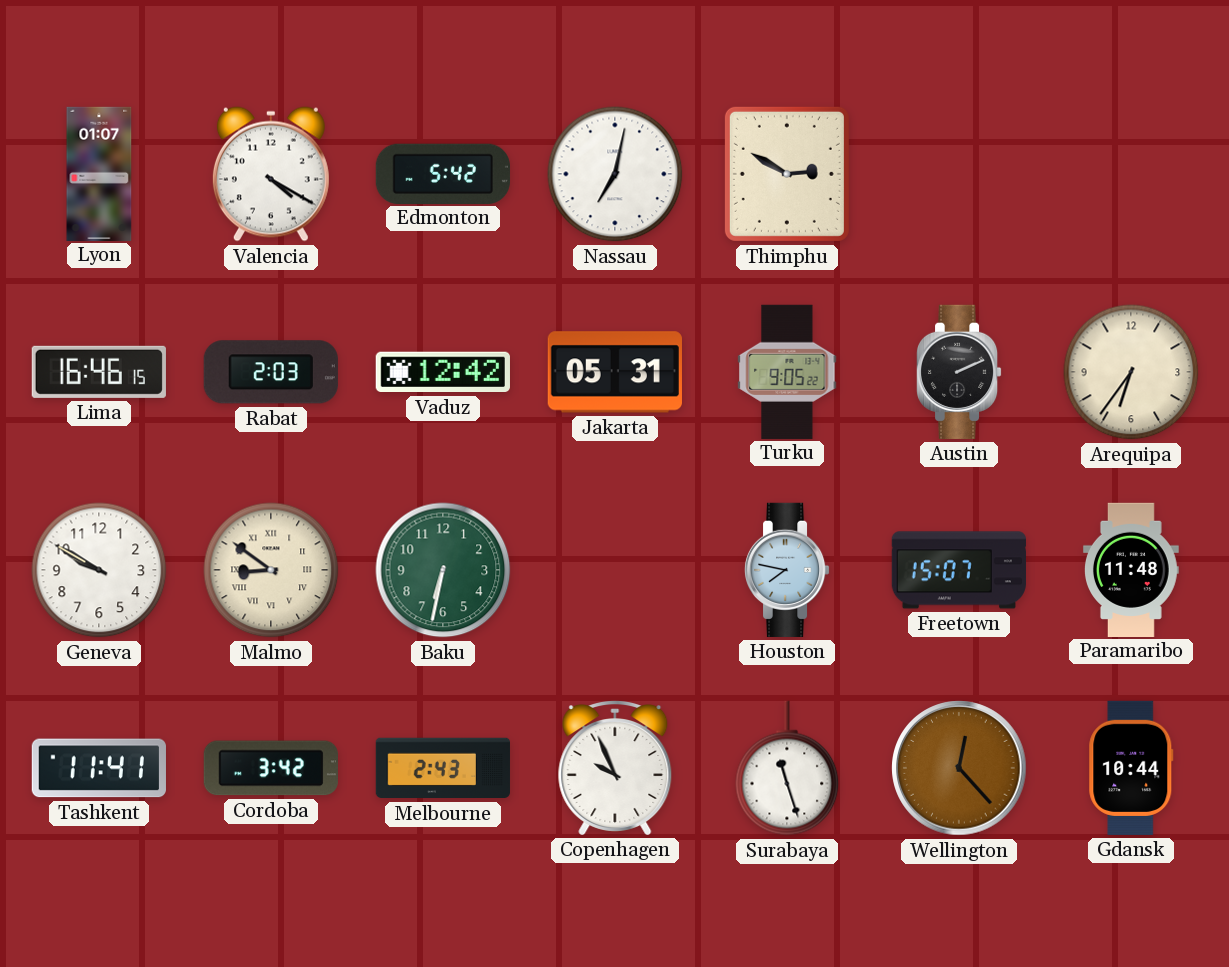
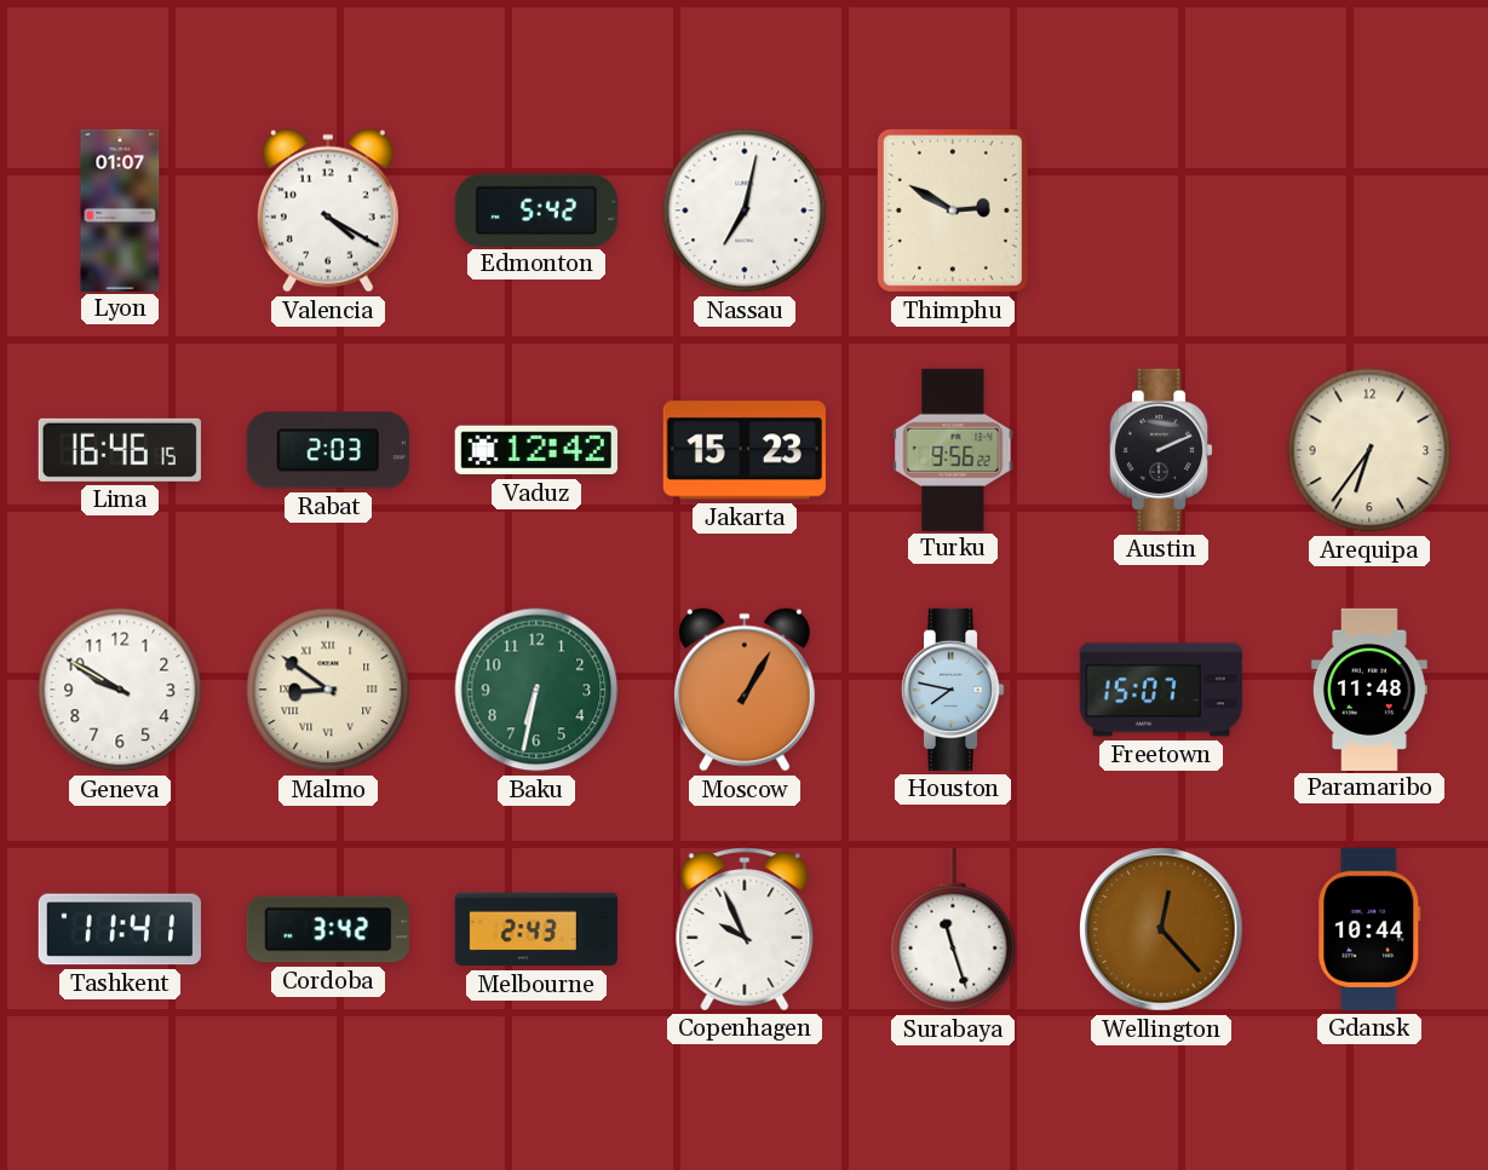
Jakarta: 05:31 -> 15:23
Turku: 9:05 -> 9:56
Moscow: none -> 1:05
